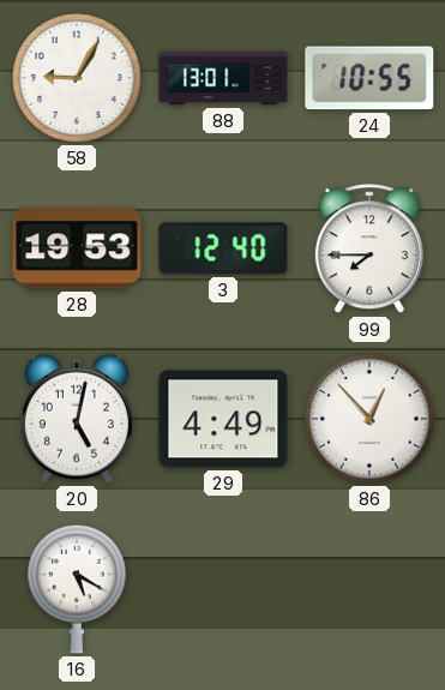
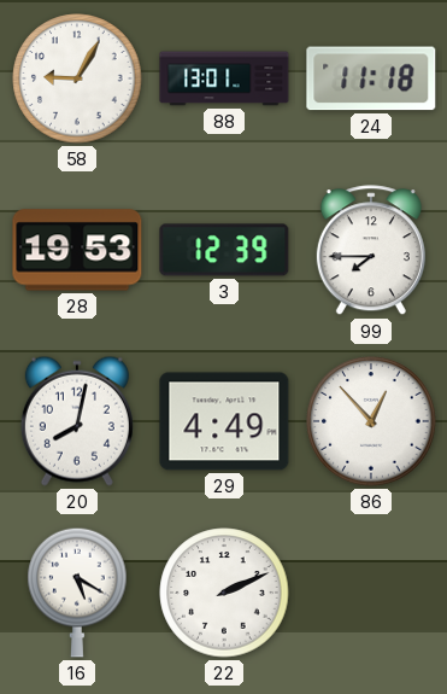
24: 10:55 -> 11:18
3: 12:40 -> 12:39
20: 5:02 -> 8:02
22: none -> 2:11
